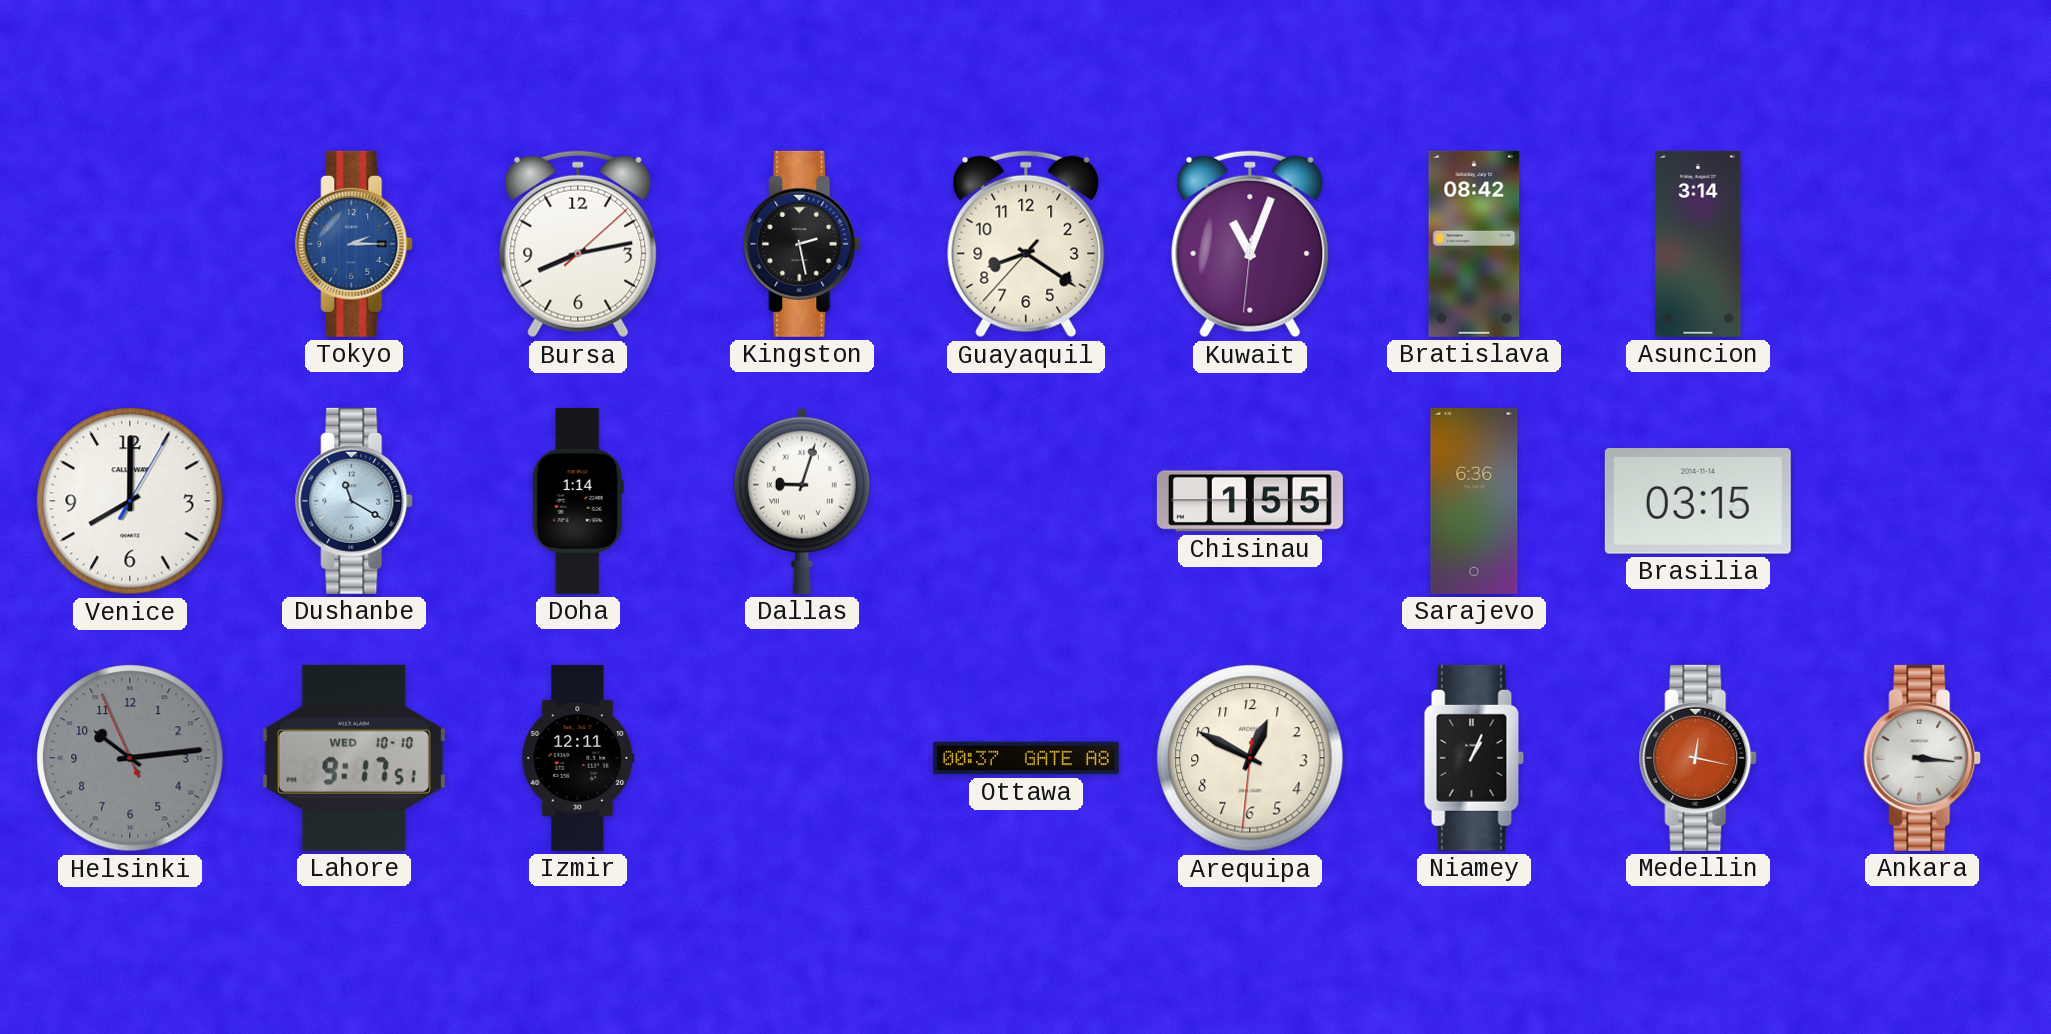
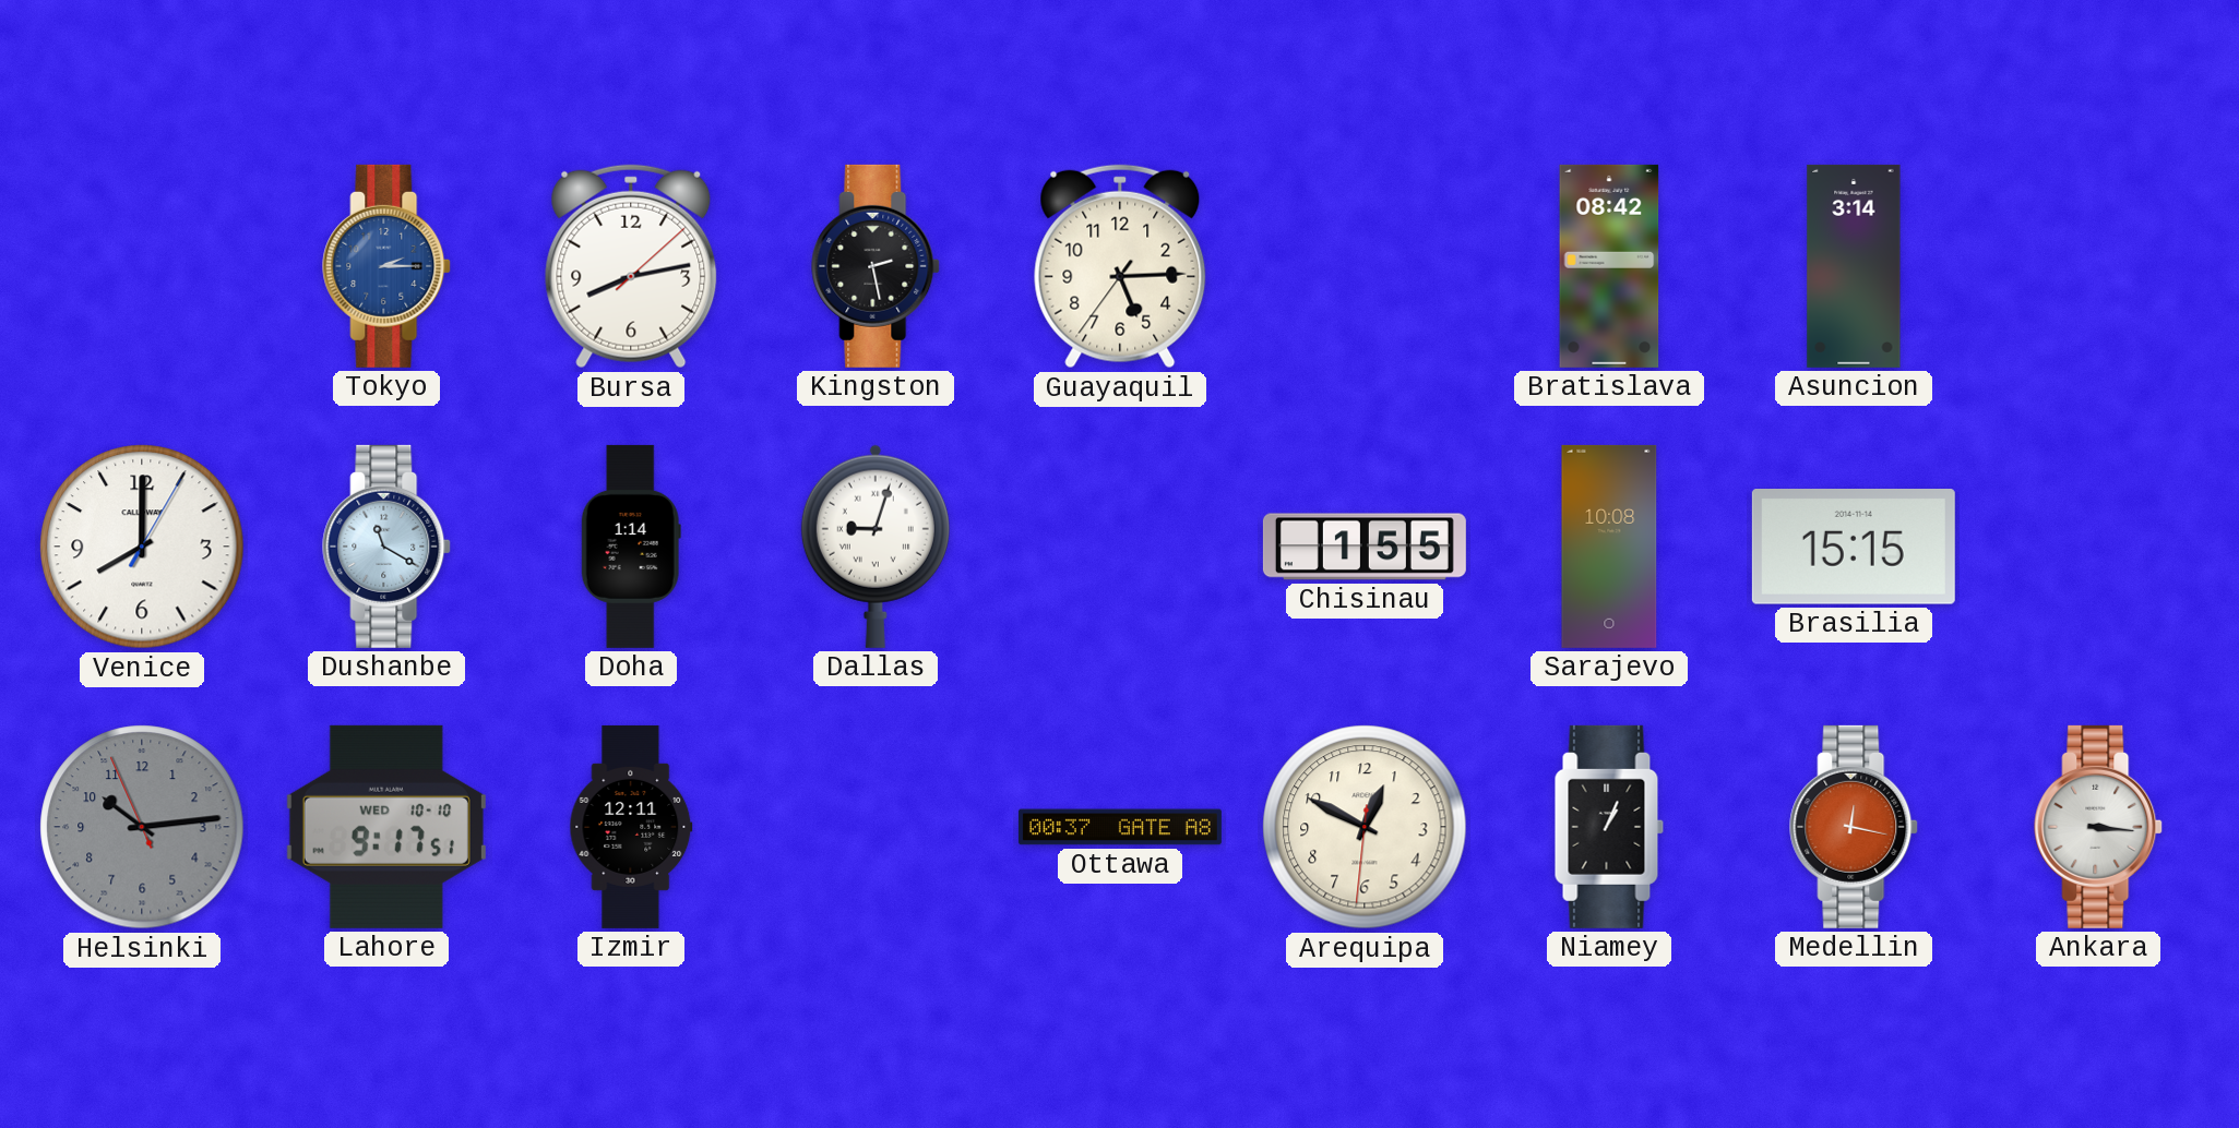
Guayaquil: 8:20 -> 5:14
Kuwait: 11:03 -> none
Sarajevo: 6:36 -> 10:08
Brasilia: 03:15 -> 15:15
